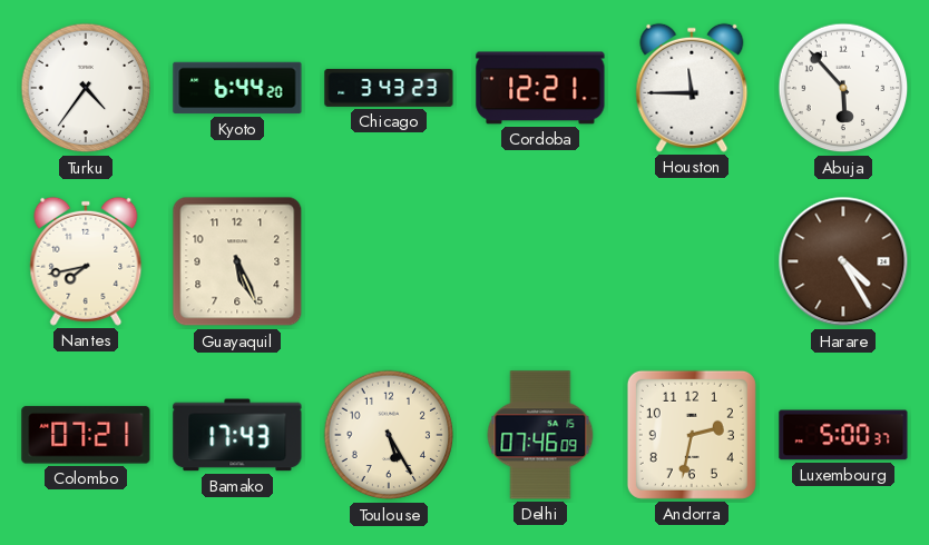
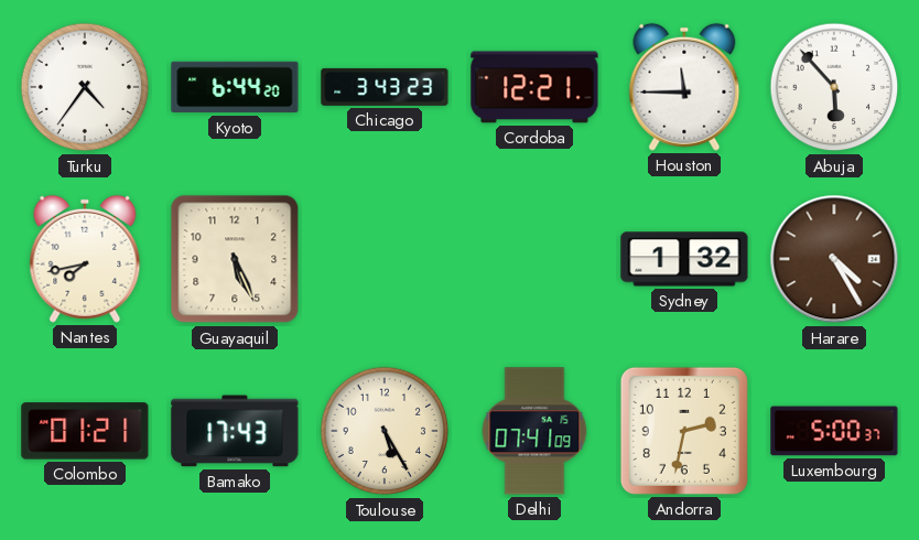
Sydney: none -> 1:32
Colombo: 07:21 -> 01:21
Delhi: 07:46 -> 07:41
